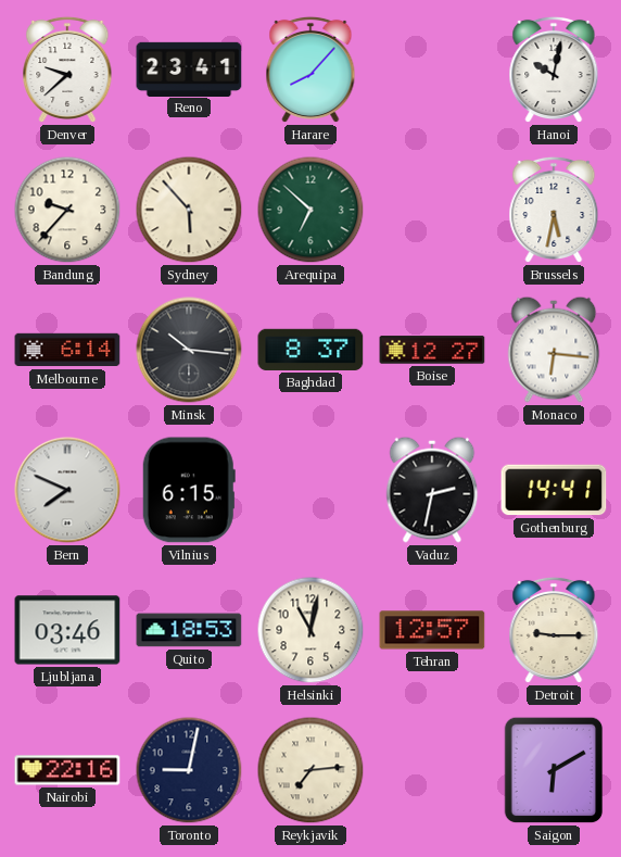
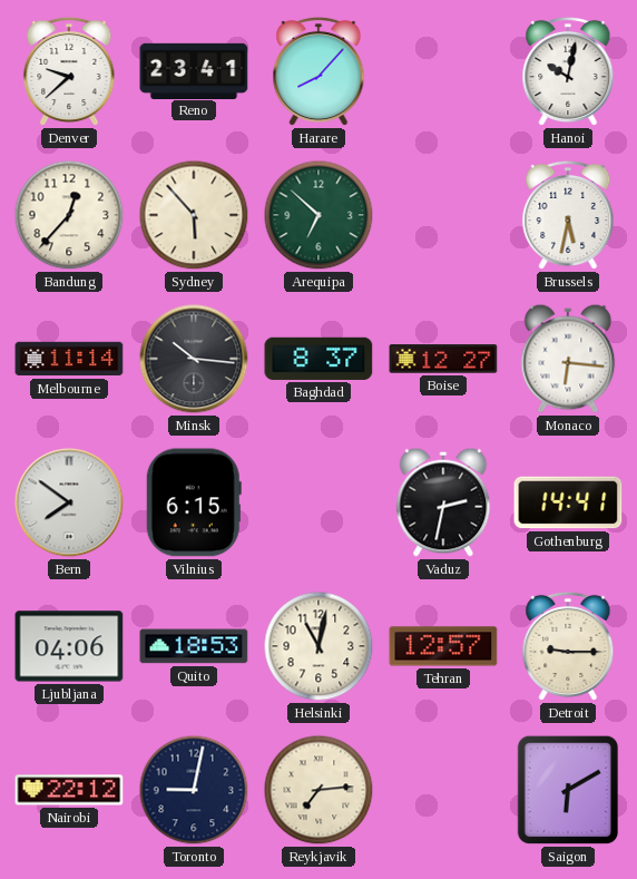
Bandung: 9:37 -> 12:37
Melbourne: 6:14 -> 11:14
Bern: 7:49 -> 7:51
Ljubljana: 03:46 -> 04:06
Nairobi: 22:16 -> 22:12
